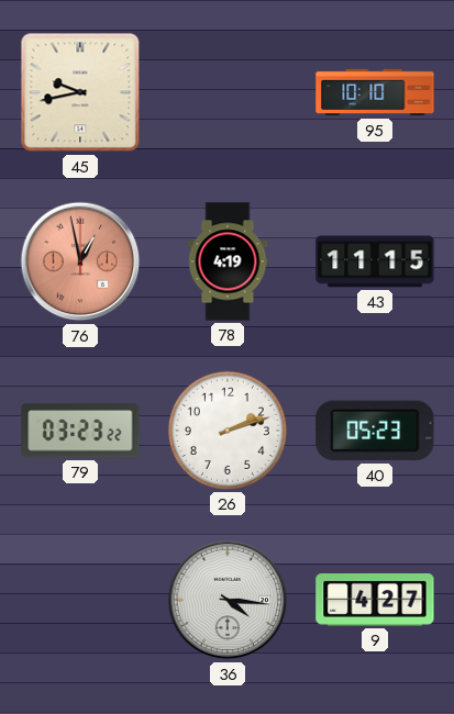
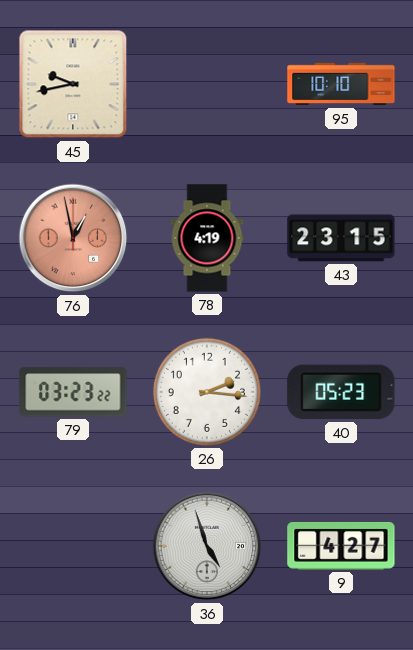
43: 11:15 -> 23:15
26: 2:12 -> 2:16
36: 4:16 -> 4:57
